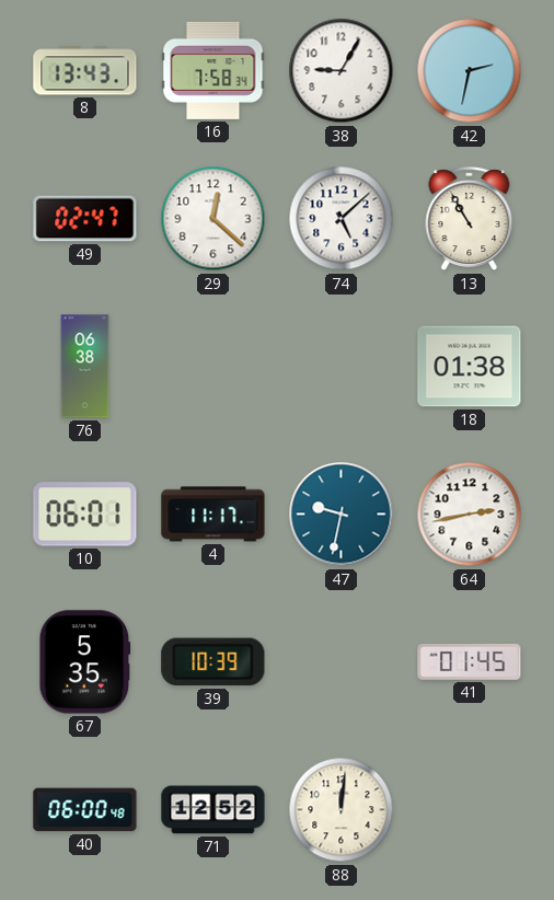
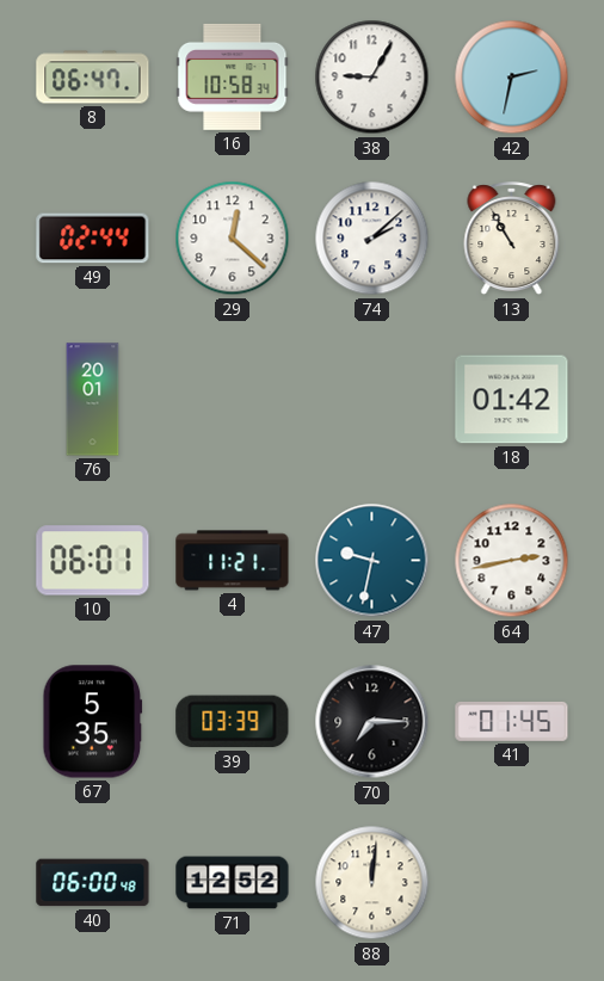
8: 13:43 -> 06:47
16: 7:58 -> 10:58
49: 02:47 -> 02:44
74: 5:08 -> 2:08
76: 06:38 -> 20:01
18: 01:38 -> 01:42
4: 11:17 -> 11:21
39: 10:39 -> 03:39
70: none -> 7:15
